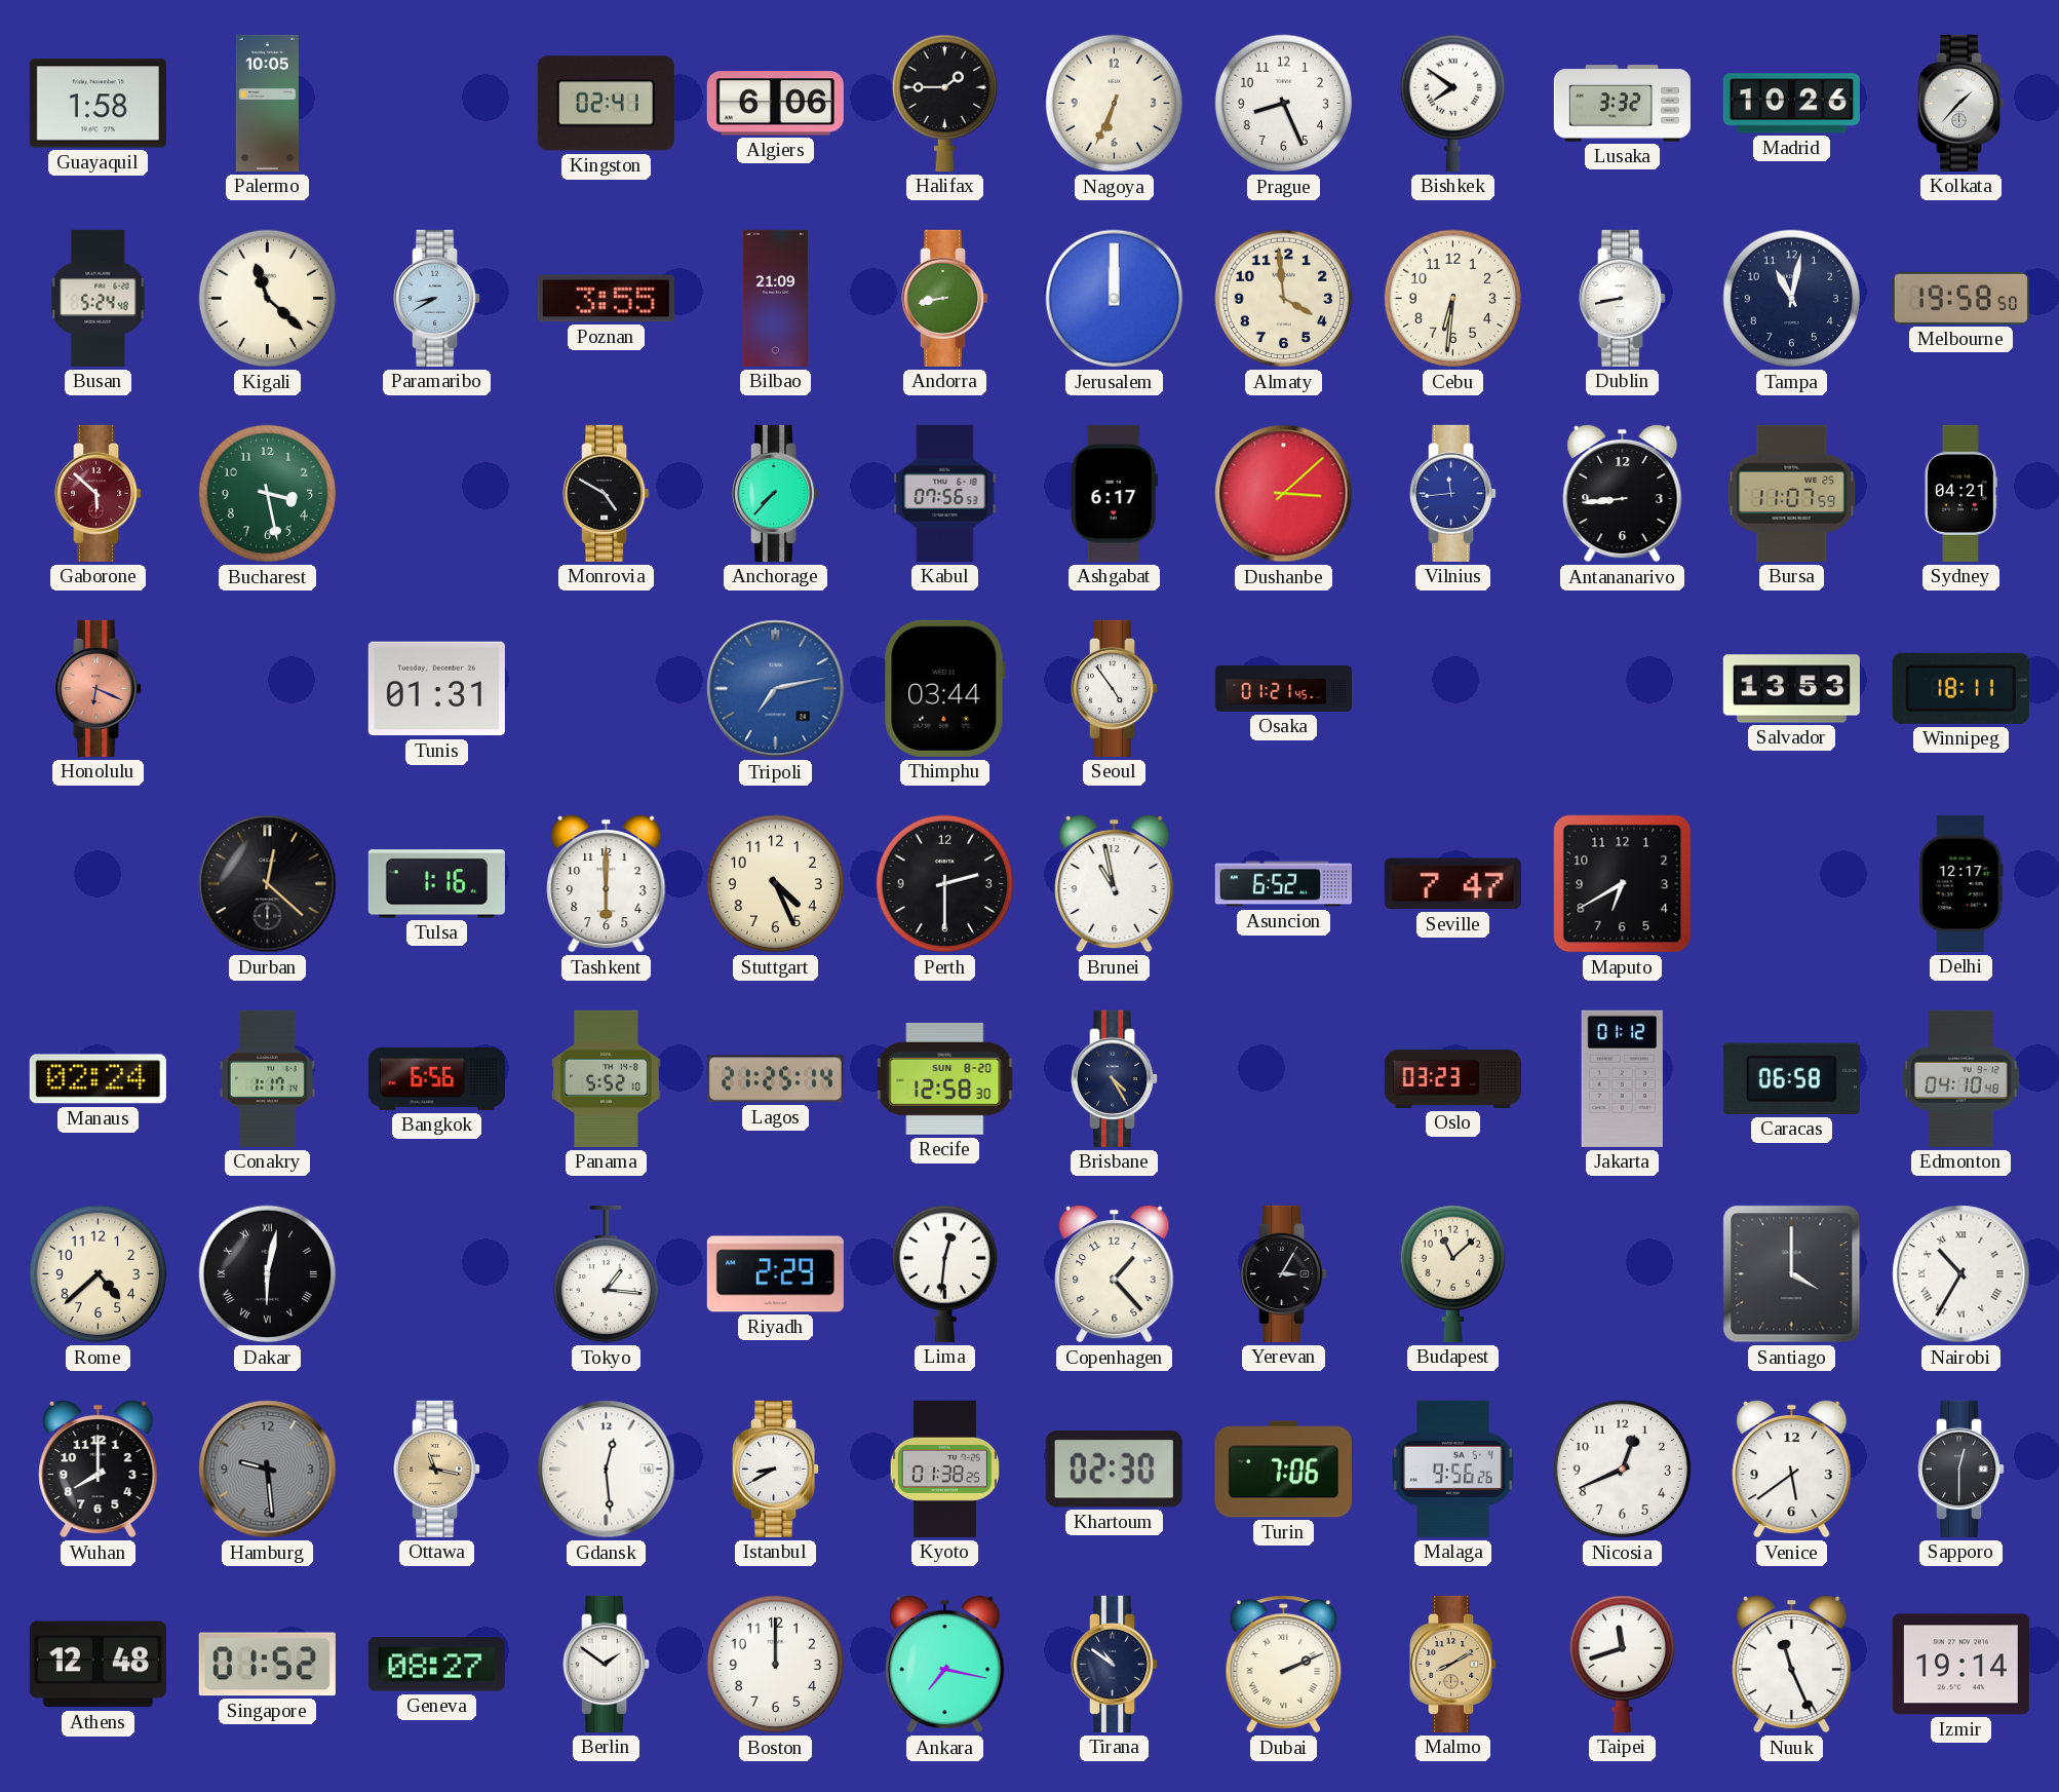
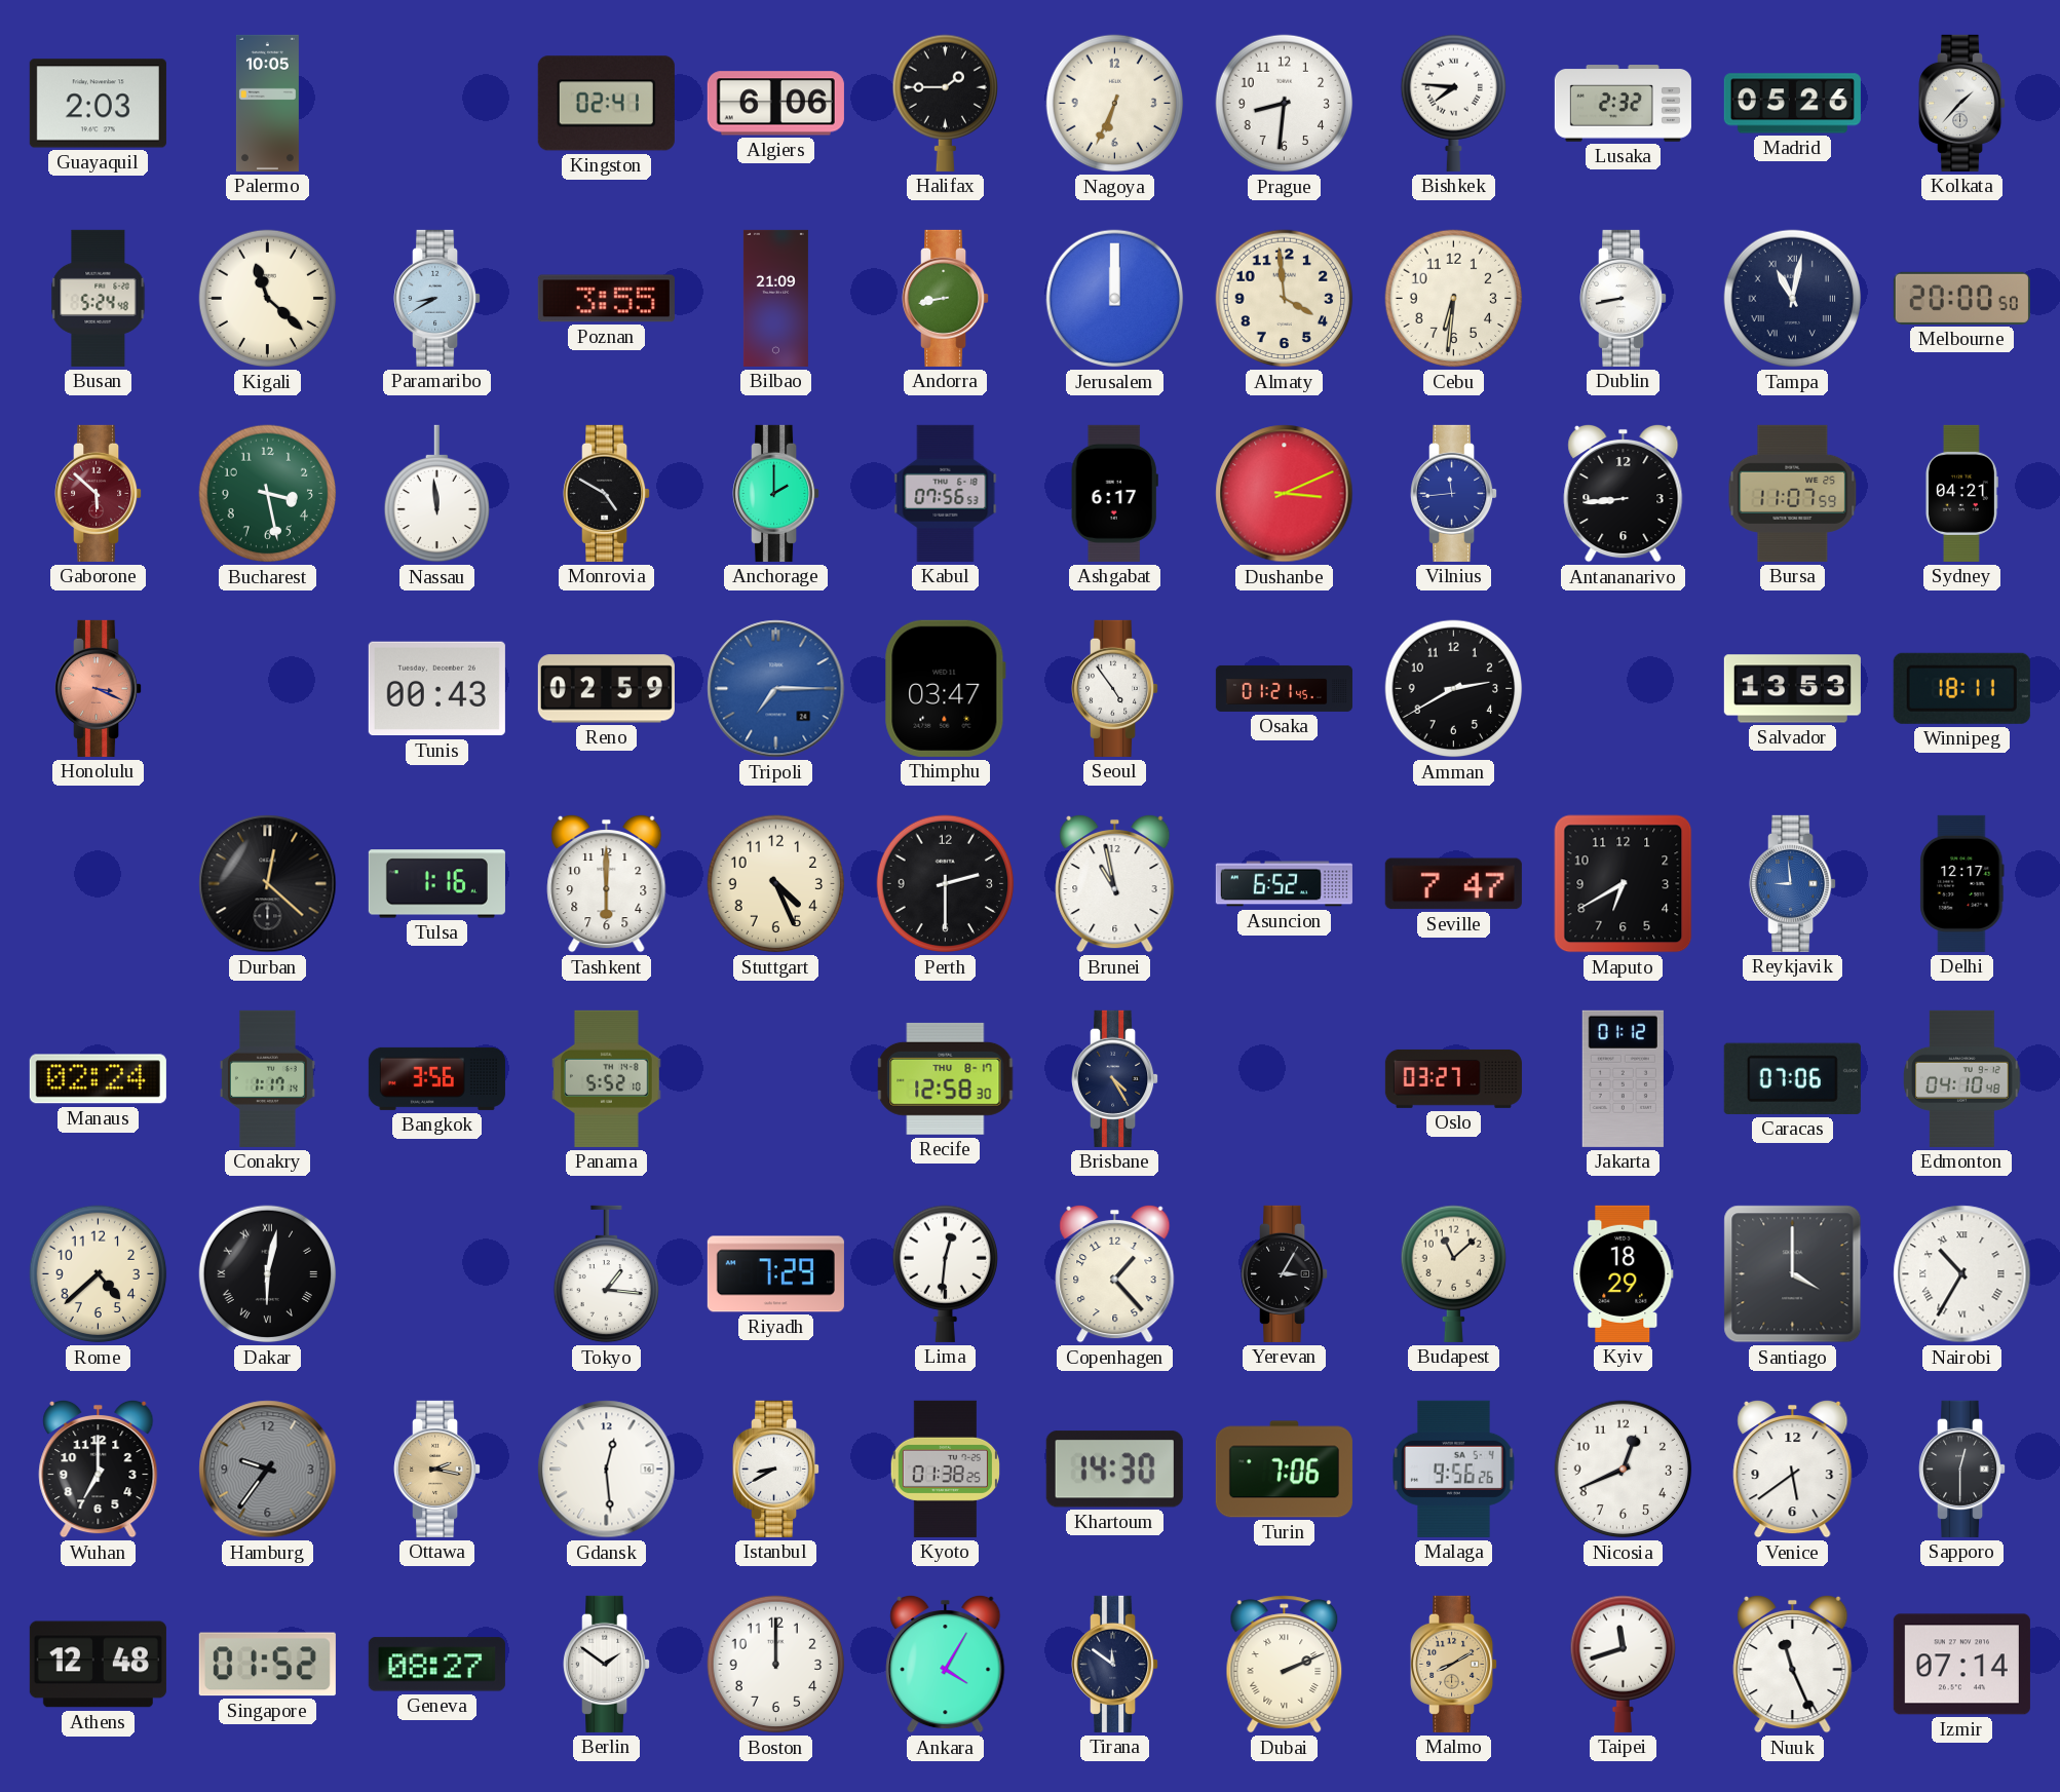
Guayaquil: 1:58 -> 2:03
Prague: 8:26 -> 8:31
Bishkek: 7:51 -> 7:46
Lusaka: 3:32 -> 2:32
Madrid: 10:26 -> 05:26
Tampa numerals: Arabic -> Roman
Melbourne: 19:58 -> 20:00
Nassau: none -> 11:59
Anchorage: 7:37 -> 2:00
Dushanbe: 3:08 -> 3:11
Honolulu: 6:19 -> 3:19
Tunis: 01:31 -> 00:43
Reno: none -> 02:59
Tripoli: 7:13 -> 7:15
Thimphu: 03:44 -> 03:47
Amman: none -> 2:40
Reykjavik: none -> 8:59
Bangkok: 6:56 -> 3:56
Lagos: 21:25 -> none
Recife date: SUN 8-20 -> THU 8-17
Oslo: 03:23 -> 03:27
Caracas: 06:58 -> 07:06
Riyadh: 2:29 -> 7:29
Kyiv: none -> 18:29
Wuhan: 8:00 -> 7:00
Hamburg: 9:29 -> 9:36
Ottawa: 11:17 -> 2:17
Khartoum: 02:30 -> 14:30
Ankara: 7:17 -> 4:05
Tirana: 10:51 -> 11:51
Izmir: 19:14 -> 07:14
